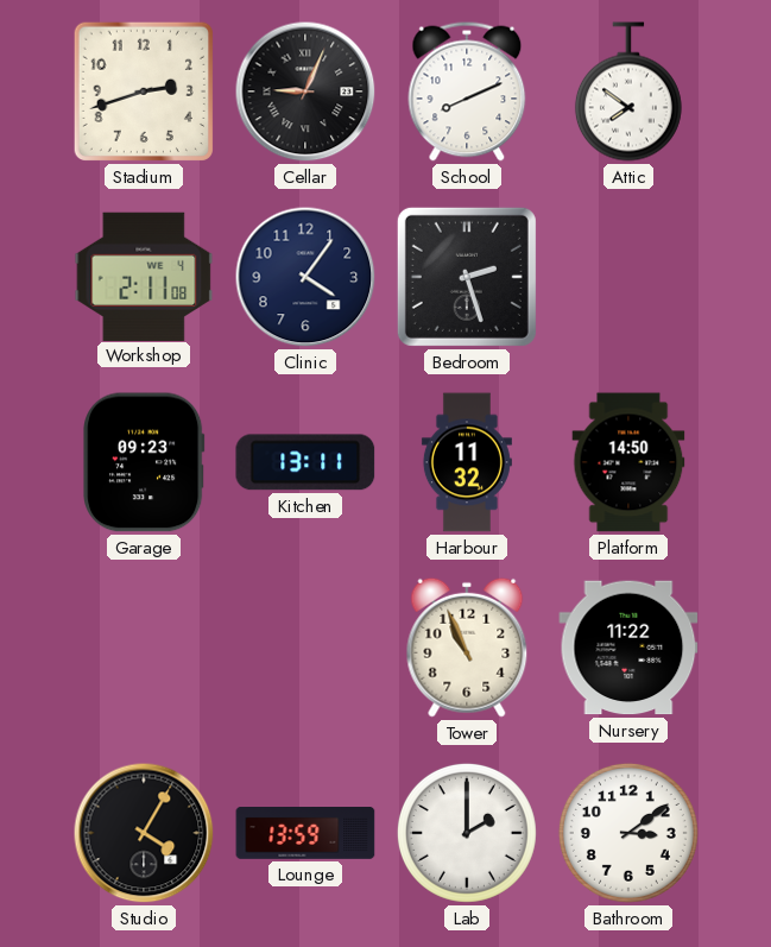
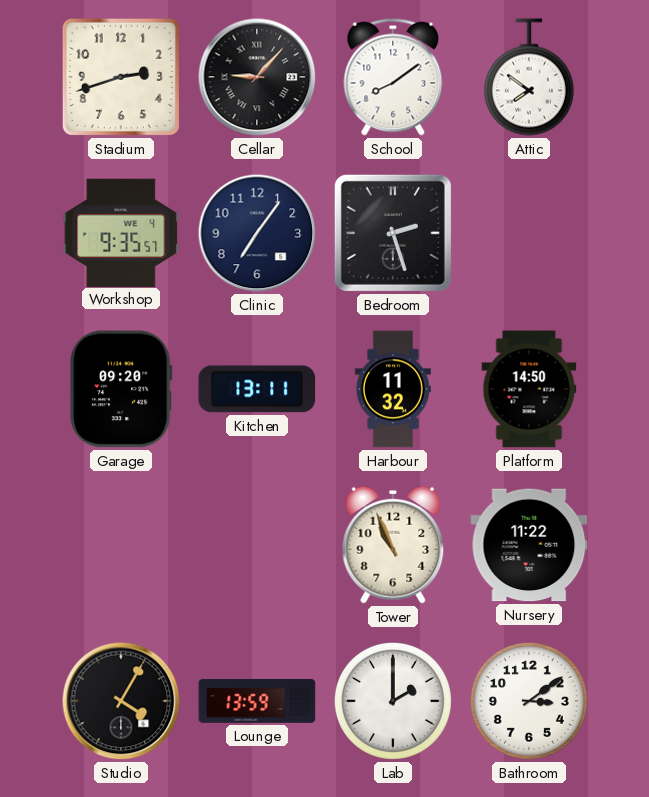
Cellar: 9:04 -> 9:07
School: 8:11 -> 8:09
Workshop: 2:11 -> 9:35
Clinic: 4:06 -> 7:06
Garage: 09:23 -> 09:20
